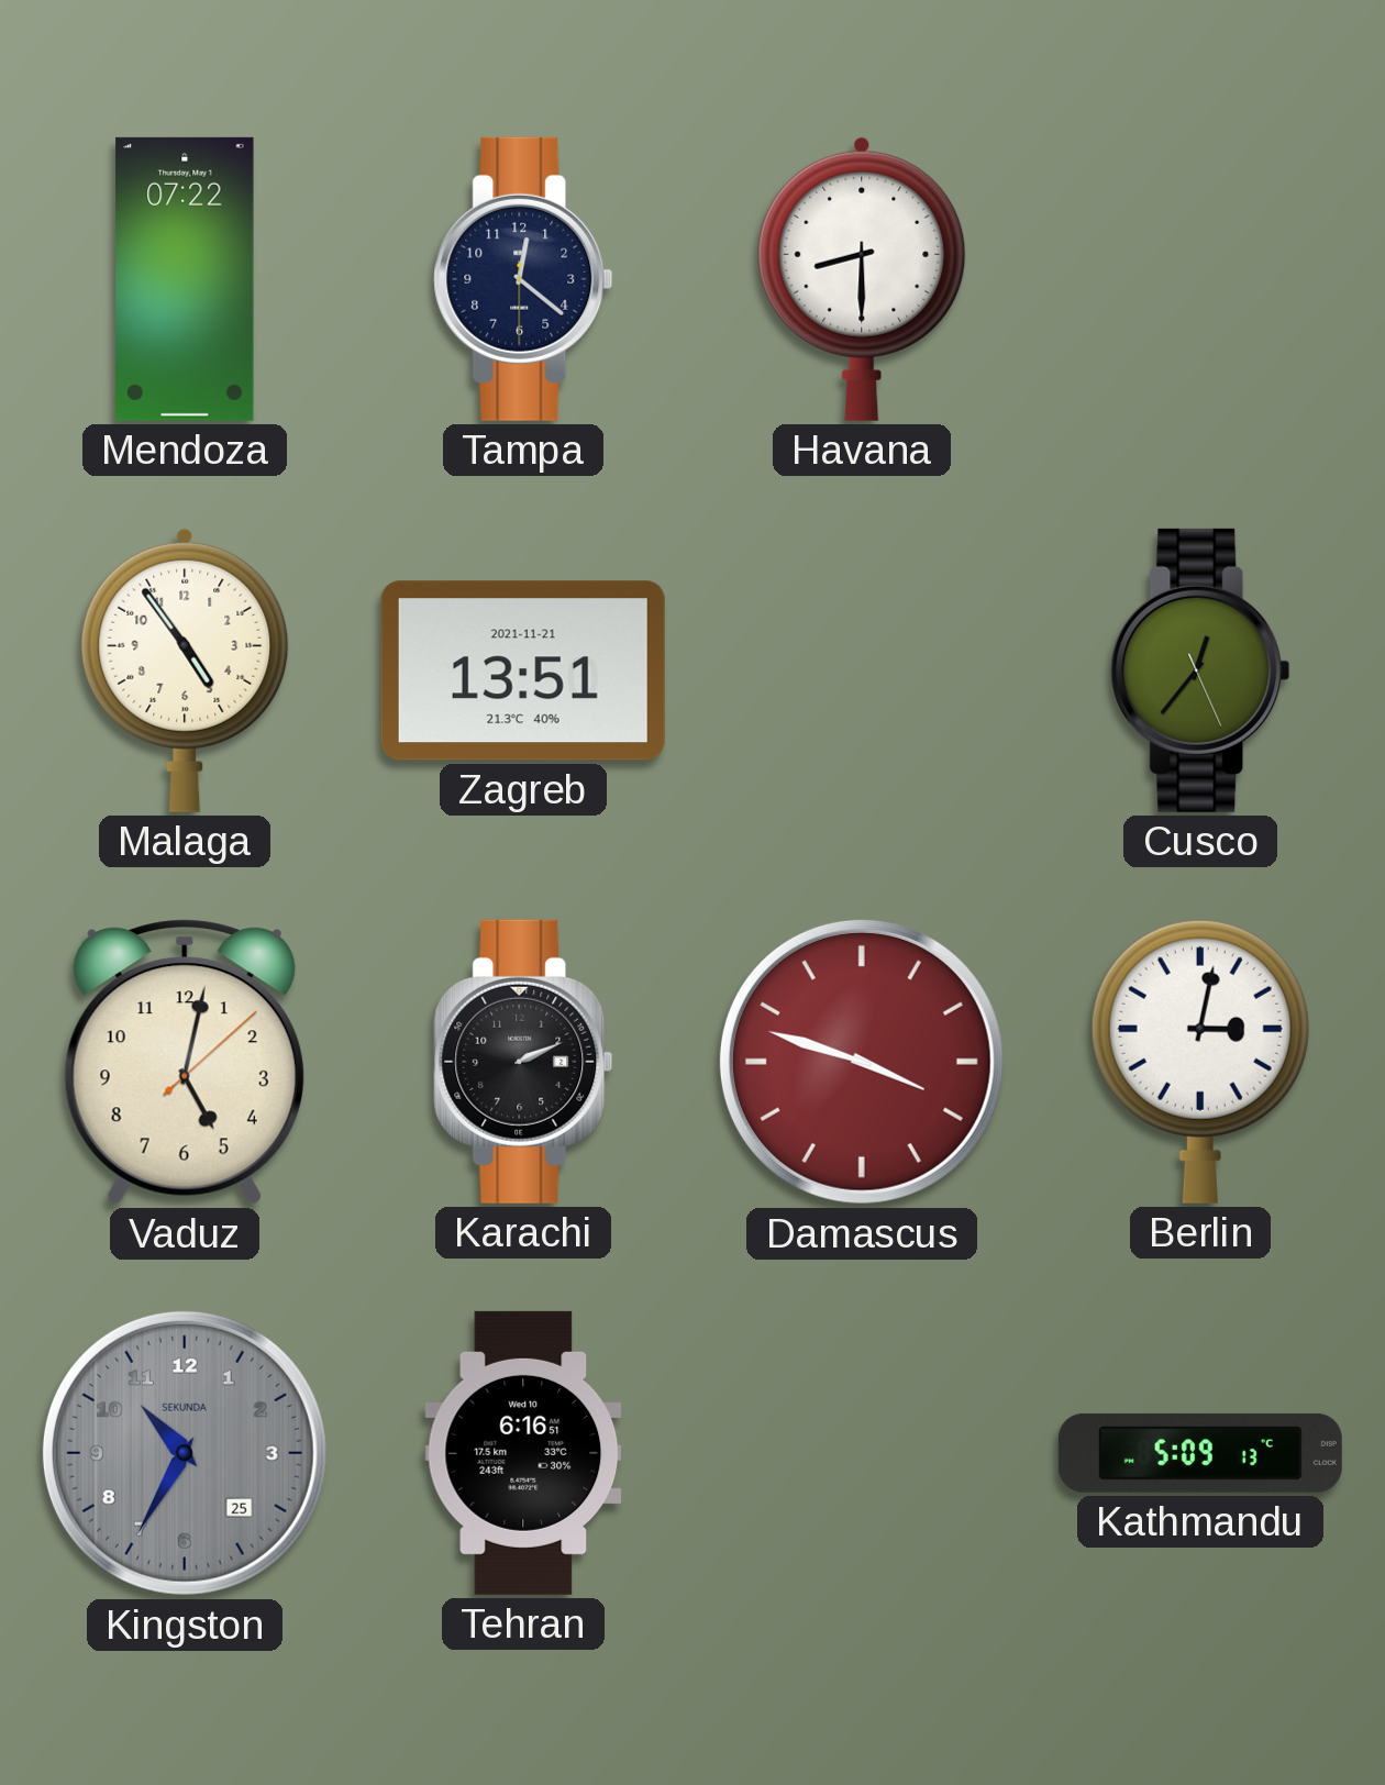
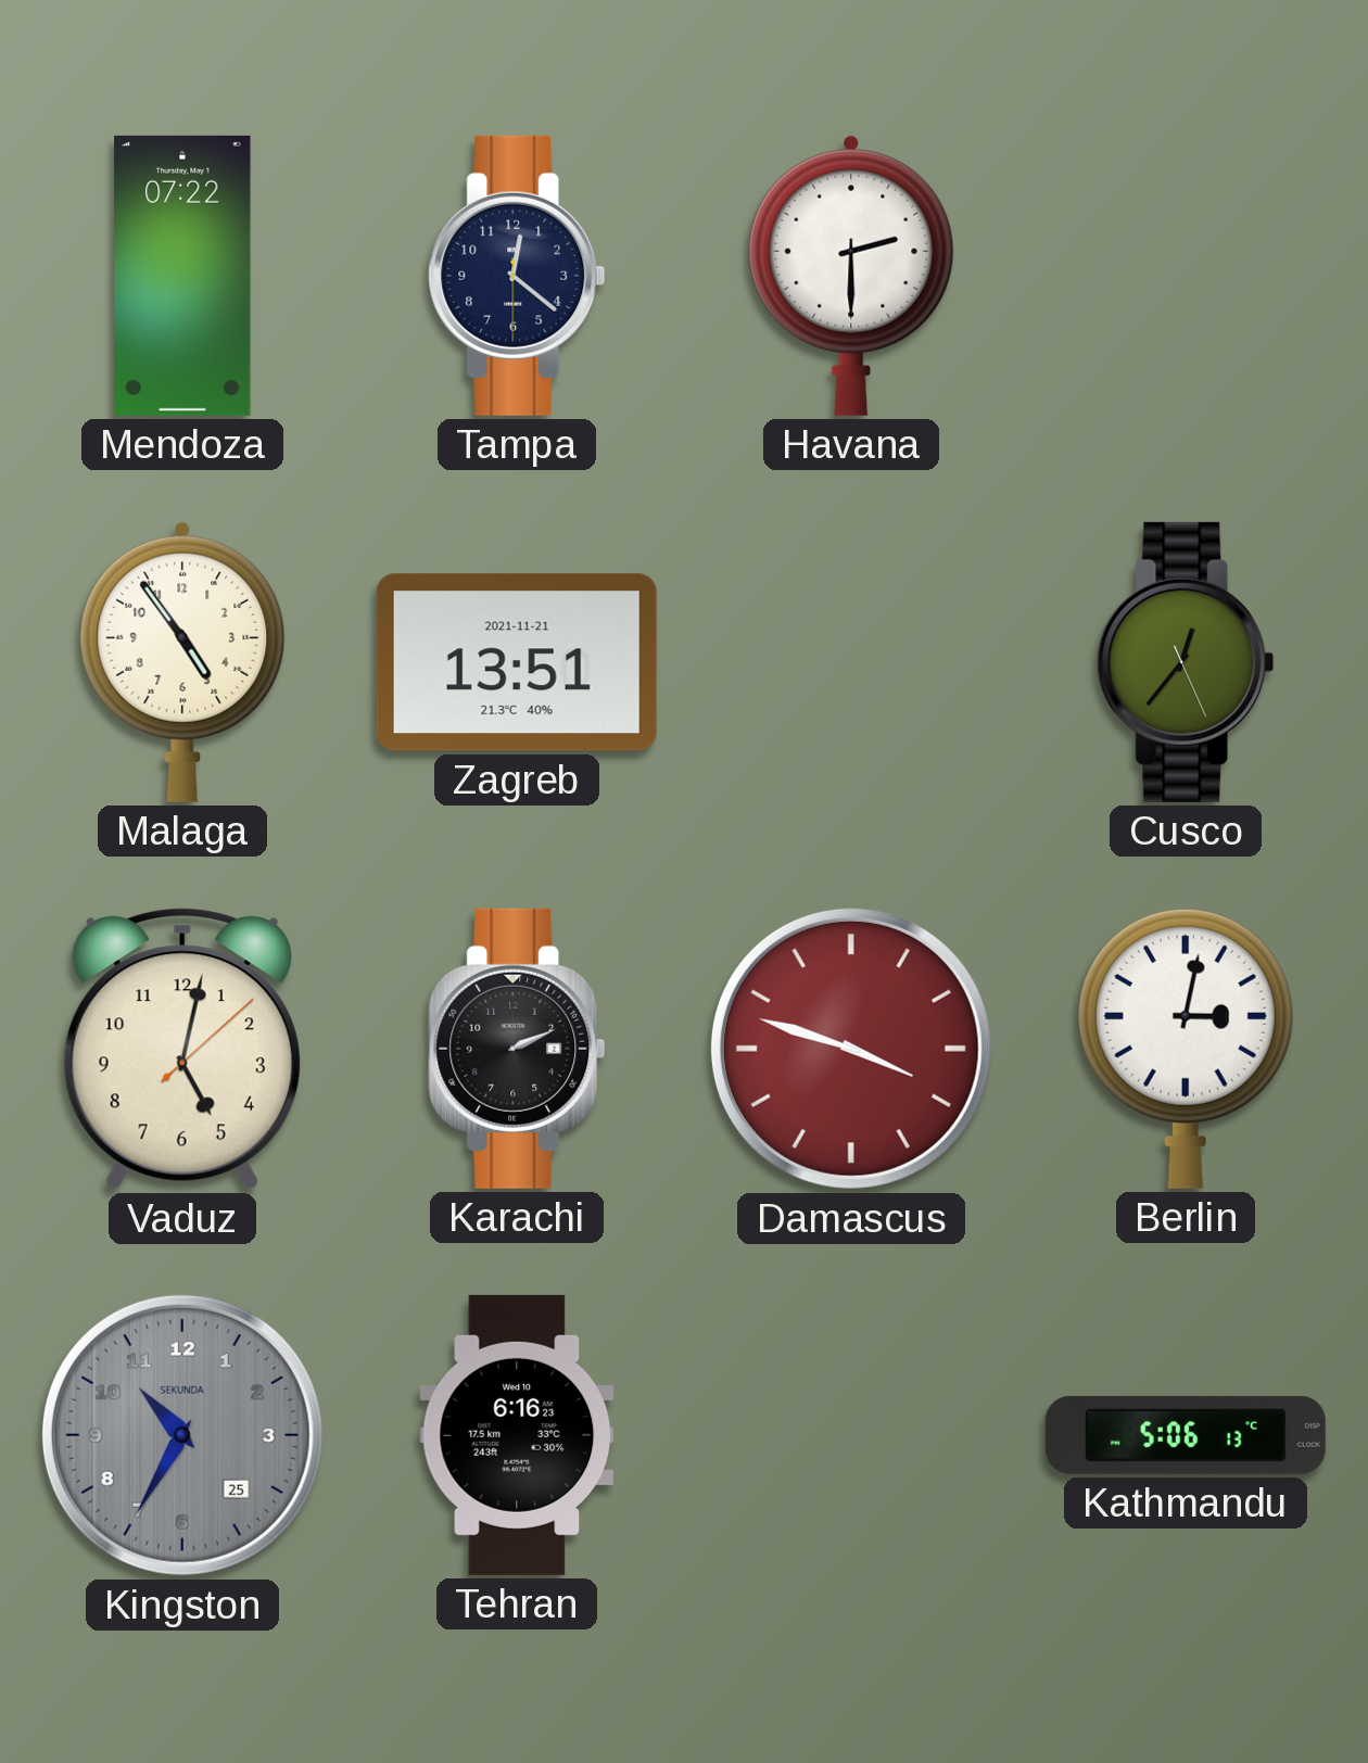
Havana: 8:30 -> 2:30
Tehran: 6:16:51 -> 6:16:23
Kathmandu: 5:09 -> 5:06
